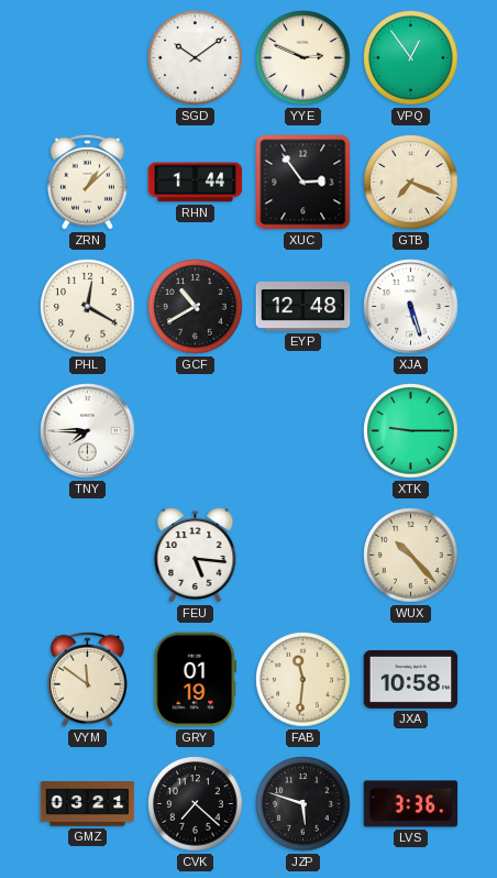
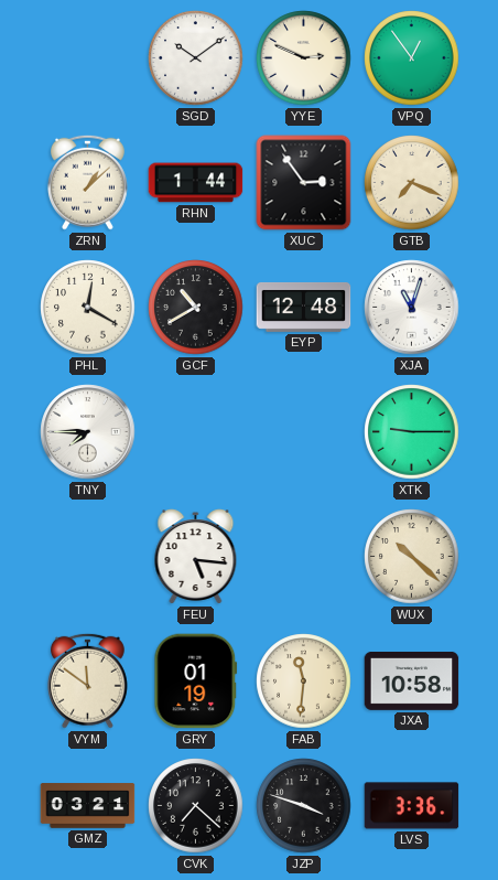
XJA: 5:27 -> 11:03
WUX: 10:23 -> 10:22
JZP: 5:48 -> 3:48
